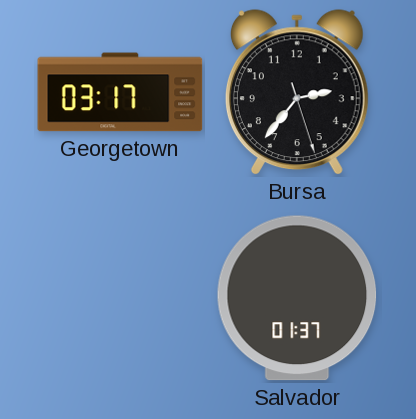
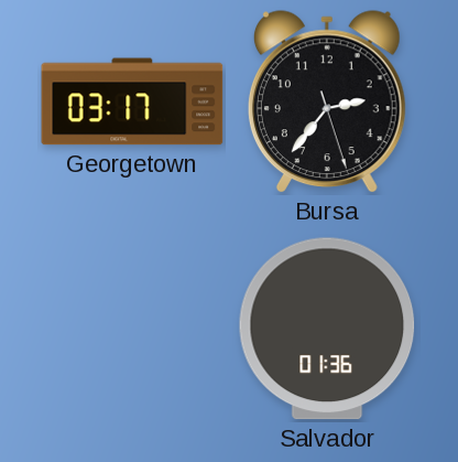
Salvador: 01:37 -> 01:36
